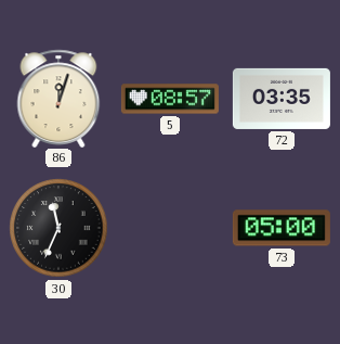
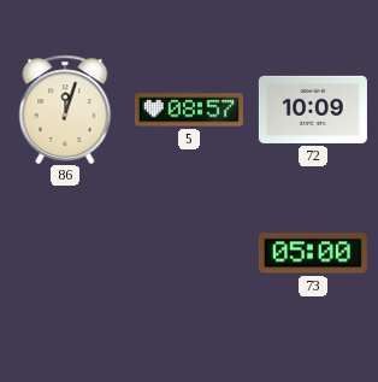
72: 03:35 -> 10:09
30: 11:34 -> none
